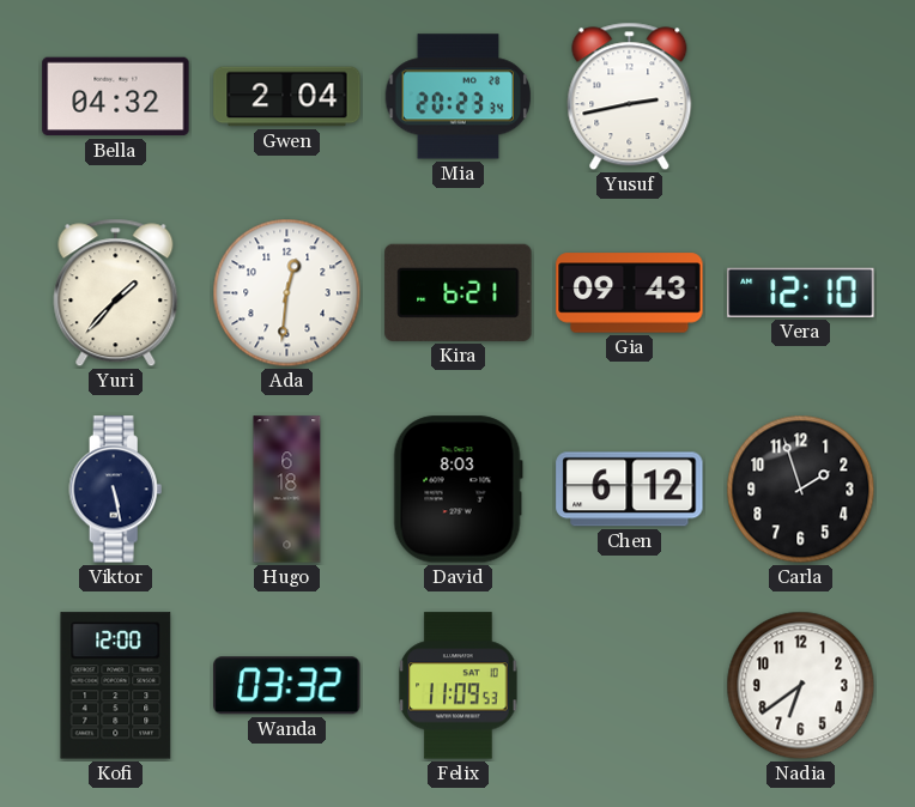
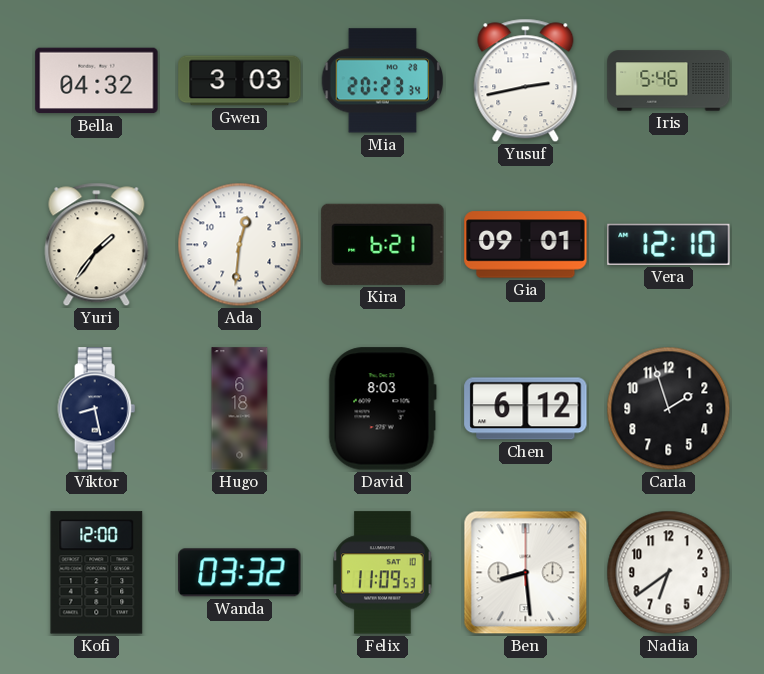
Gwen: 2:04 -> 3:03
Iris: none -> 5:46
Yuri: 1:37 -> 1:36
Gia: 09:43 -> 09:01
Viktor: 5:28 -> 8:28
Ben: none -> 8:29
